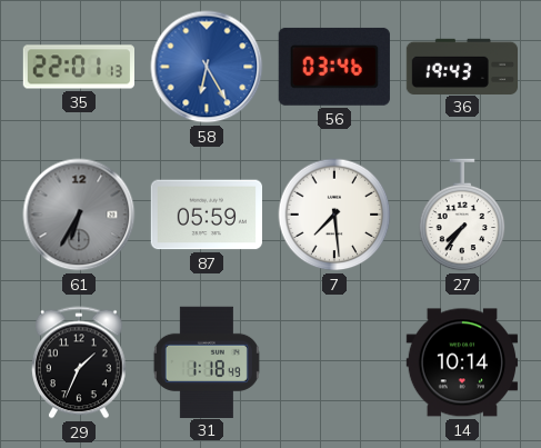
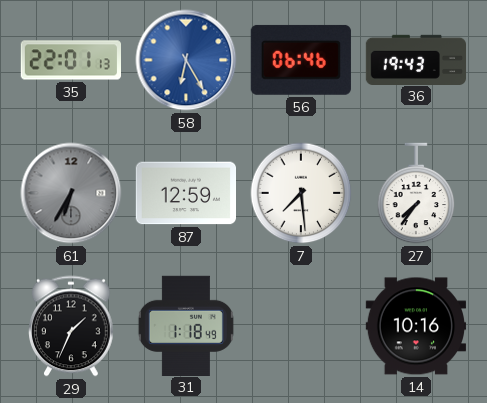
56: 03:46 -> 06:46
87: 05:59 -> 12:59
14: 10:14 -> 10:16
